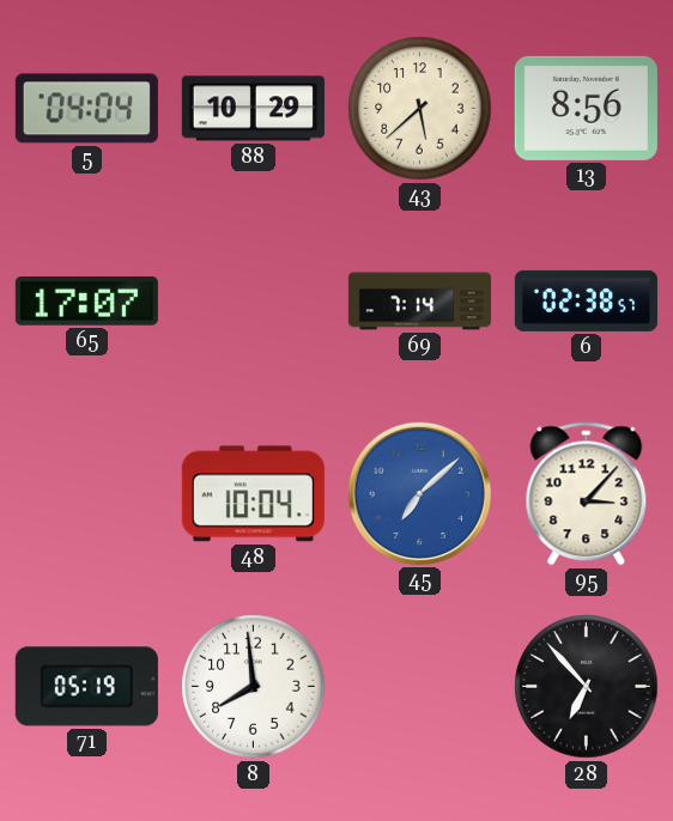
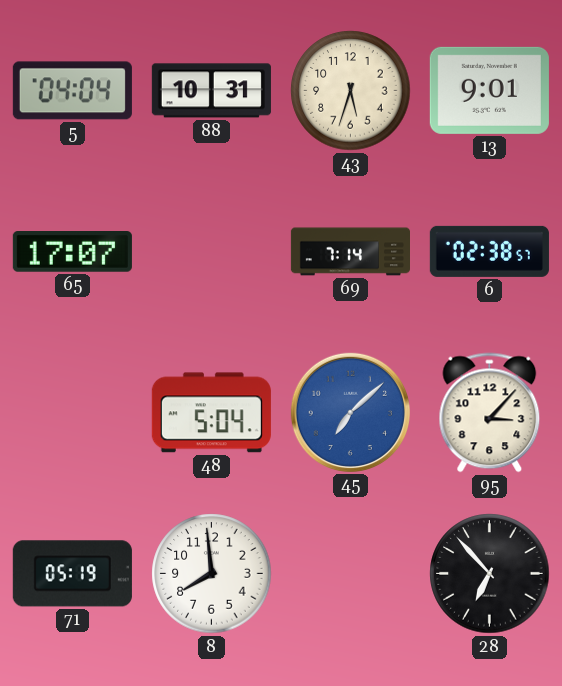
88: 10:29 -> 10:31
43: 5:38 -> 5:33
13: 8:56 -> 9:01
48: 10:04 -> 5:04
